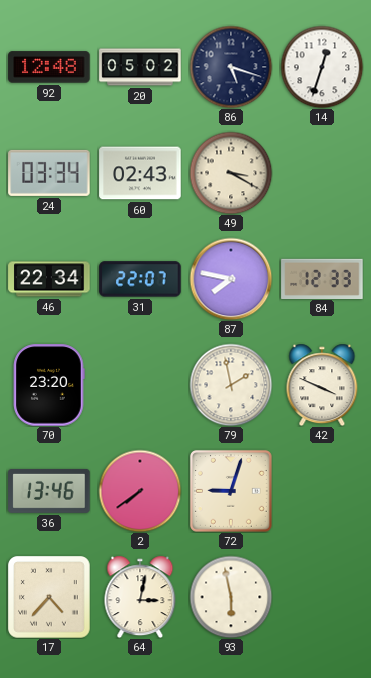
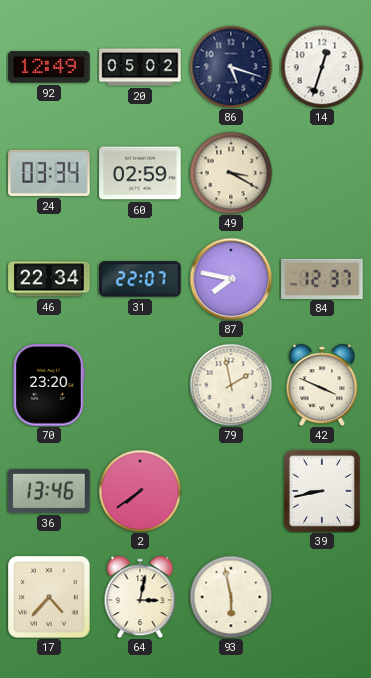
92: 12:48 -> 12:49
60: 02:43 -> 02:59
84: 12:33 -> 12:37
72: 9:03 -> none
39: none -> 8:43
